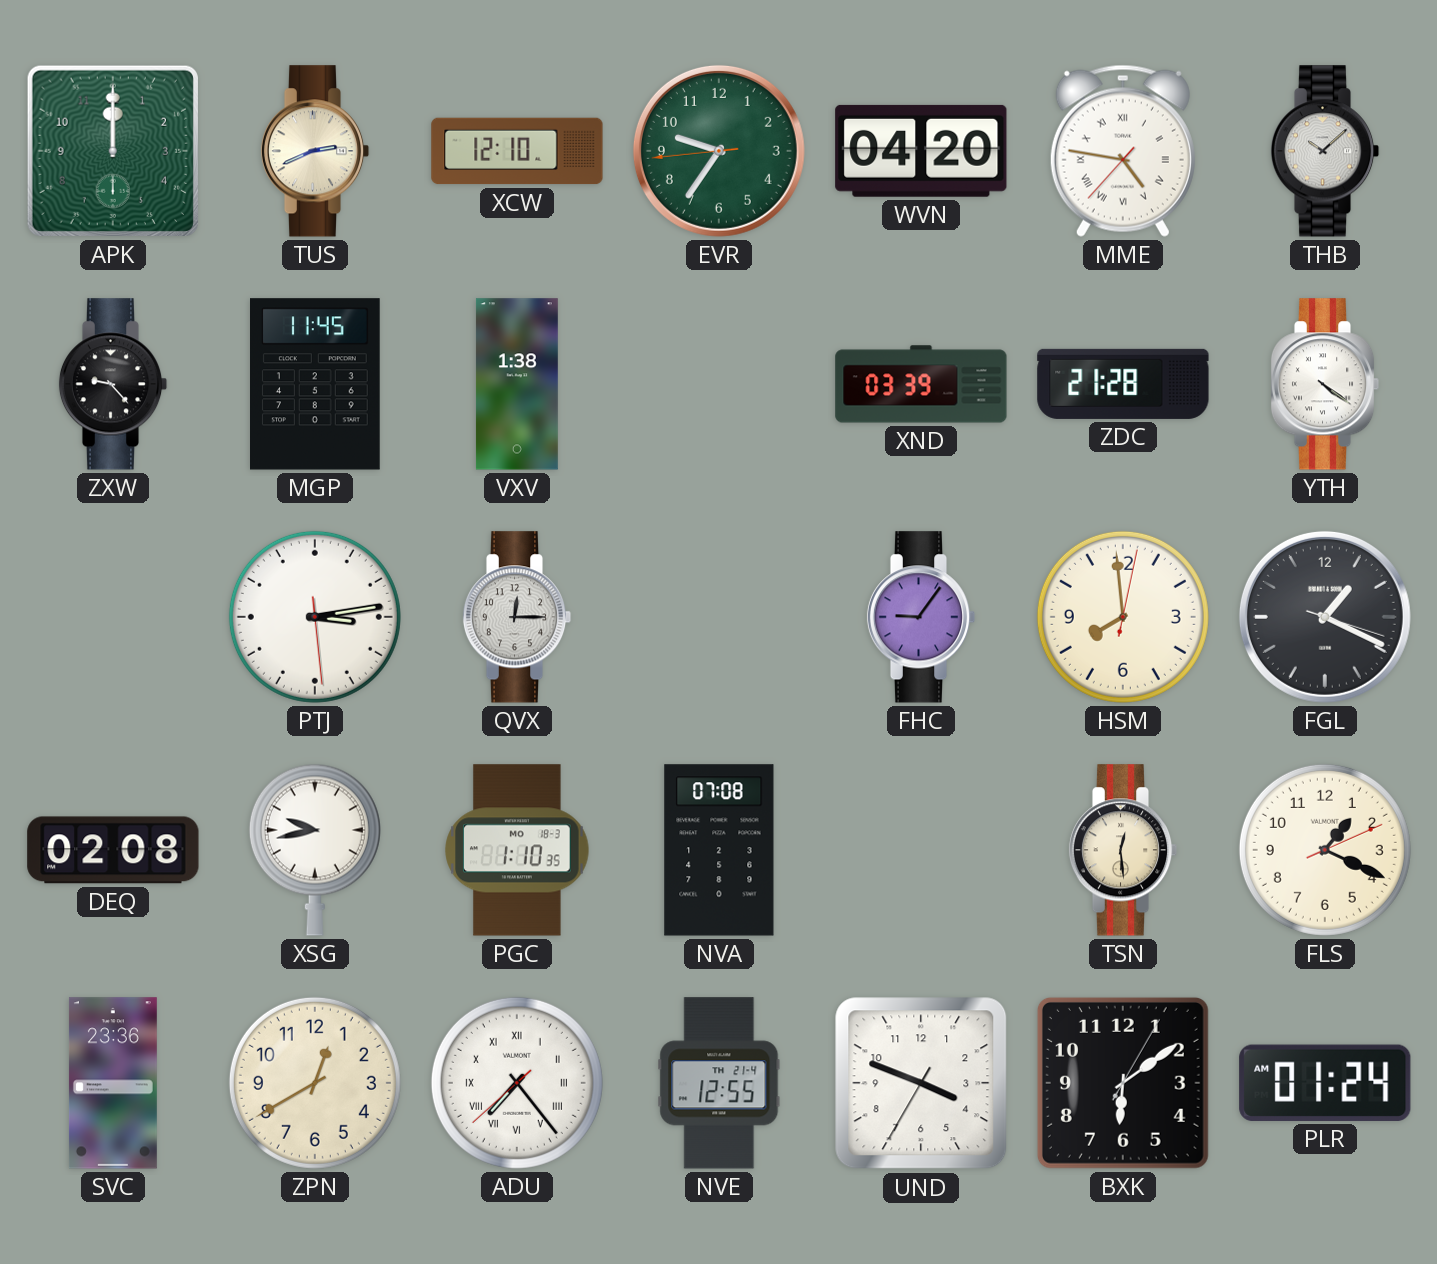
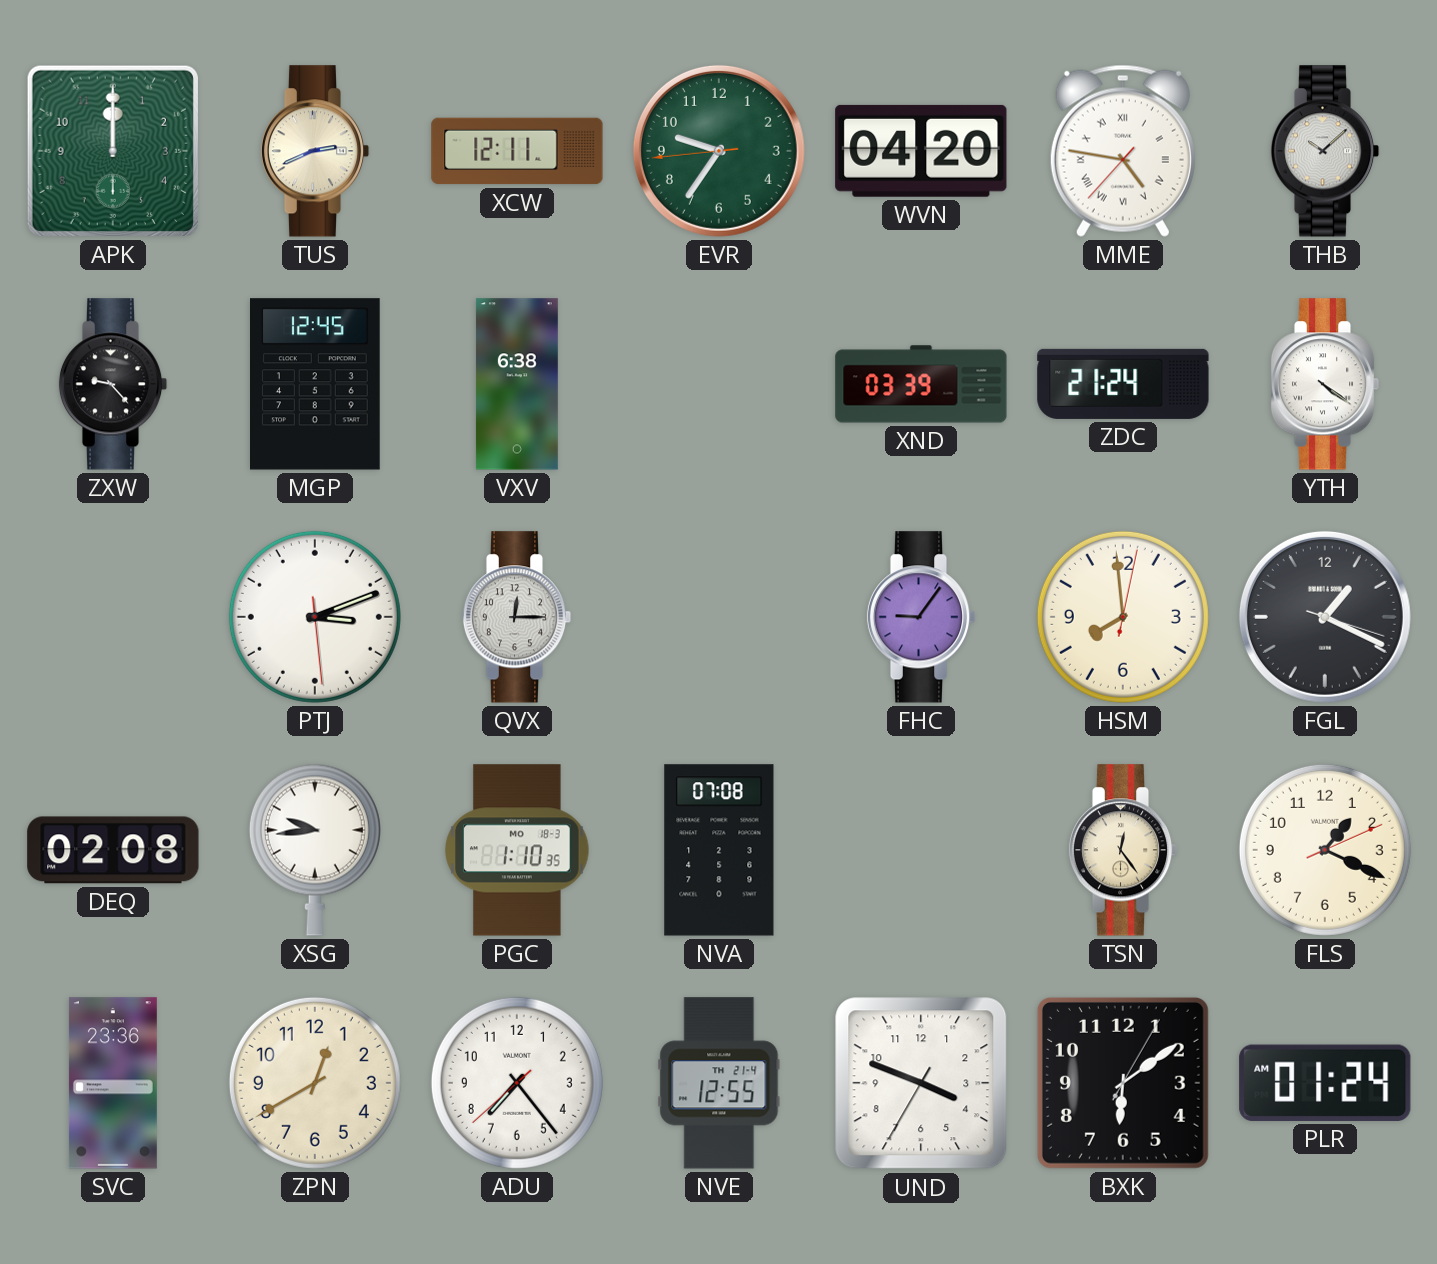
XCW: 12:10 -> 12:11
MGP: 11:45 -> 12:45
VXV: 1:38 -> 6:38
ZDC: 21:28 -> 21:24
PTJ: 3:13 -> 3:11
XSG: 9:43 -> 9:44
TSN: 12:29 -> 12:24
ADU numerals: Roman -> Arabic
